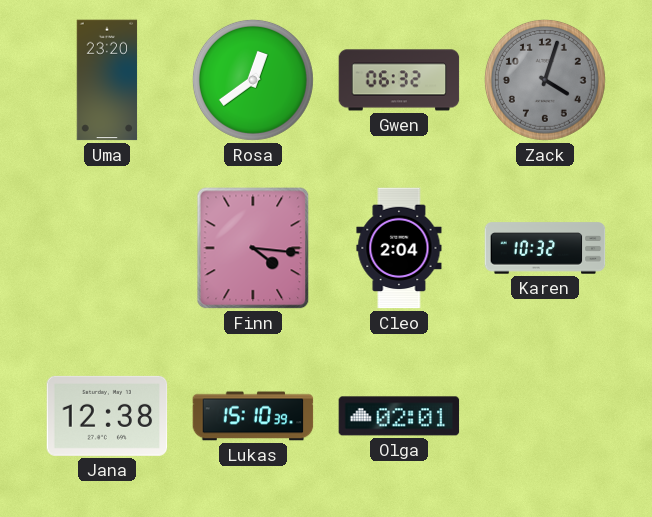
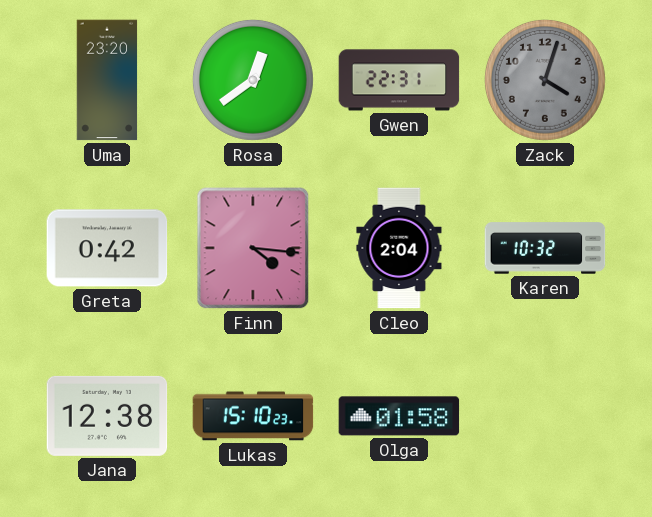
Gwen: 06:32 -> 22:31
Greta: none -> 0:42
Lukas: 15:10:39 -> 15:10:23
Olga: 02:01 -> 01:58
